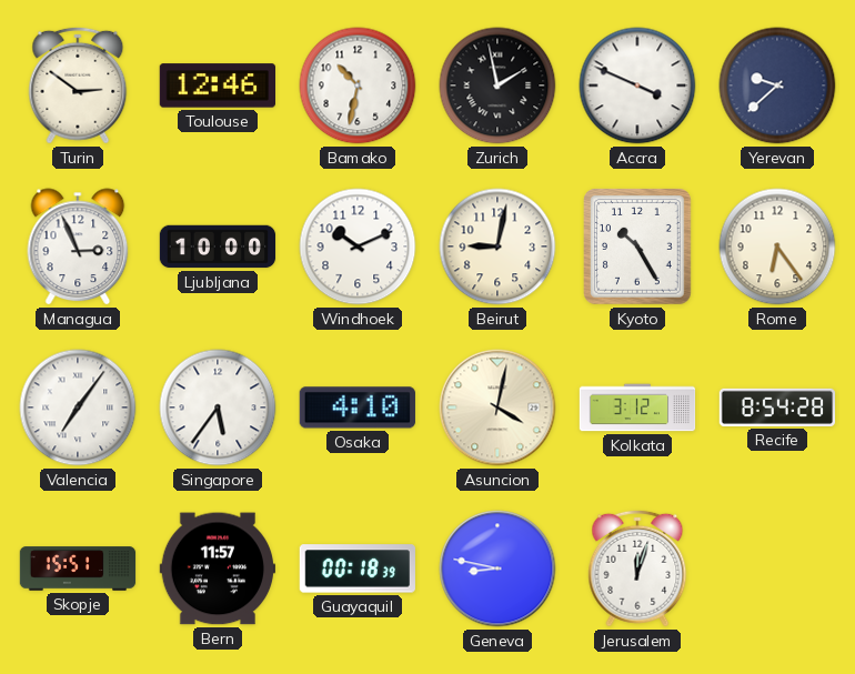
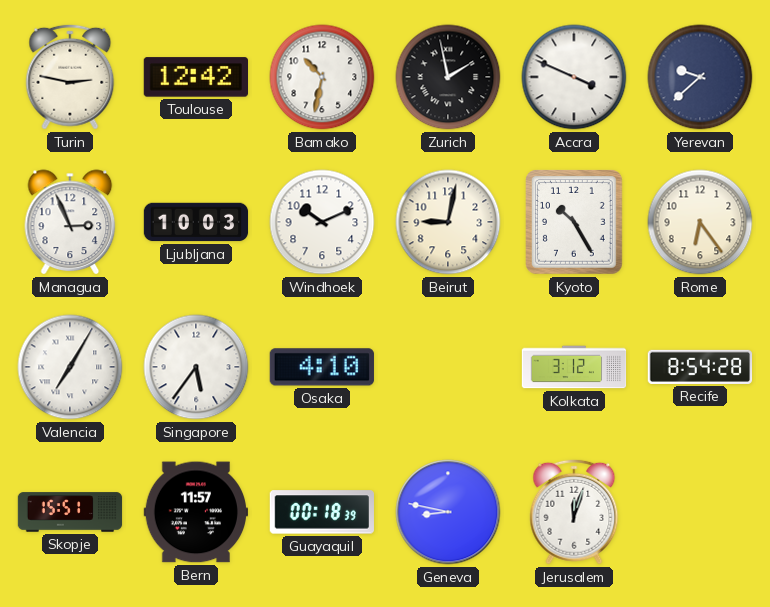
Turin: 2:51 -> 2:47
Toulouse: 12:46 -> 12:42
Ljubljana: 10:00 -> 10:03
Valencia: 7:06 -> 7:05
Asuncion: 4:02 -> none
